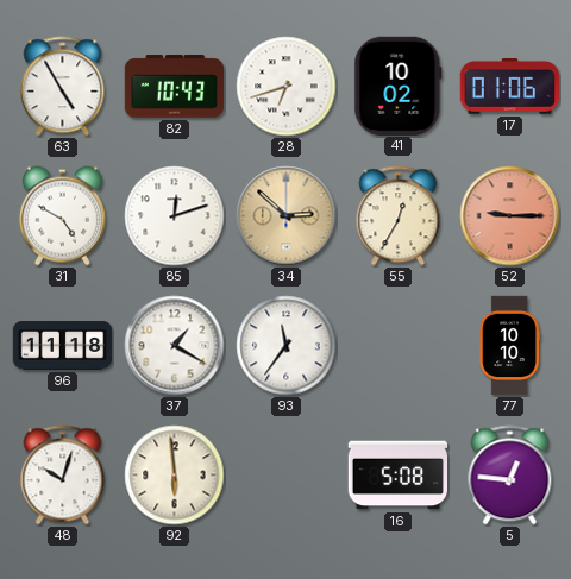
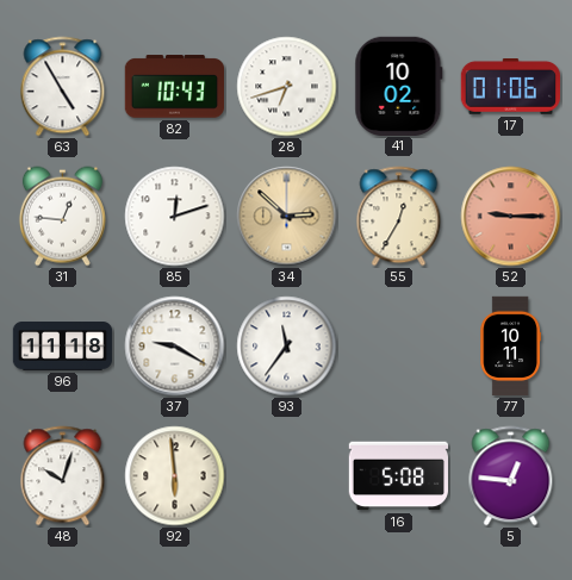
31: 4:50 -> 12:46
37: 1:20 -> 9:20
77: 10:10 -> 10:11
